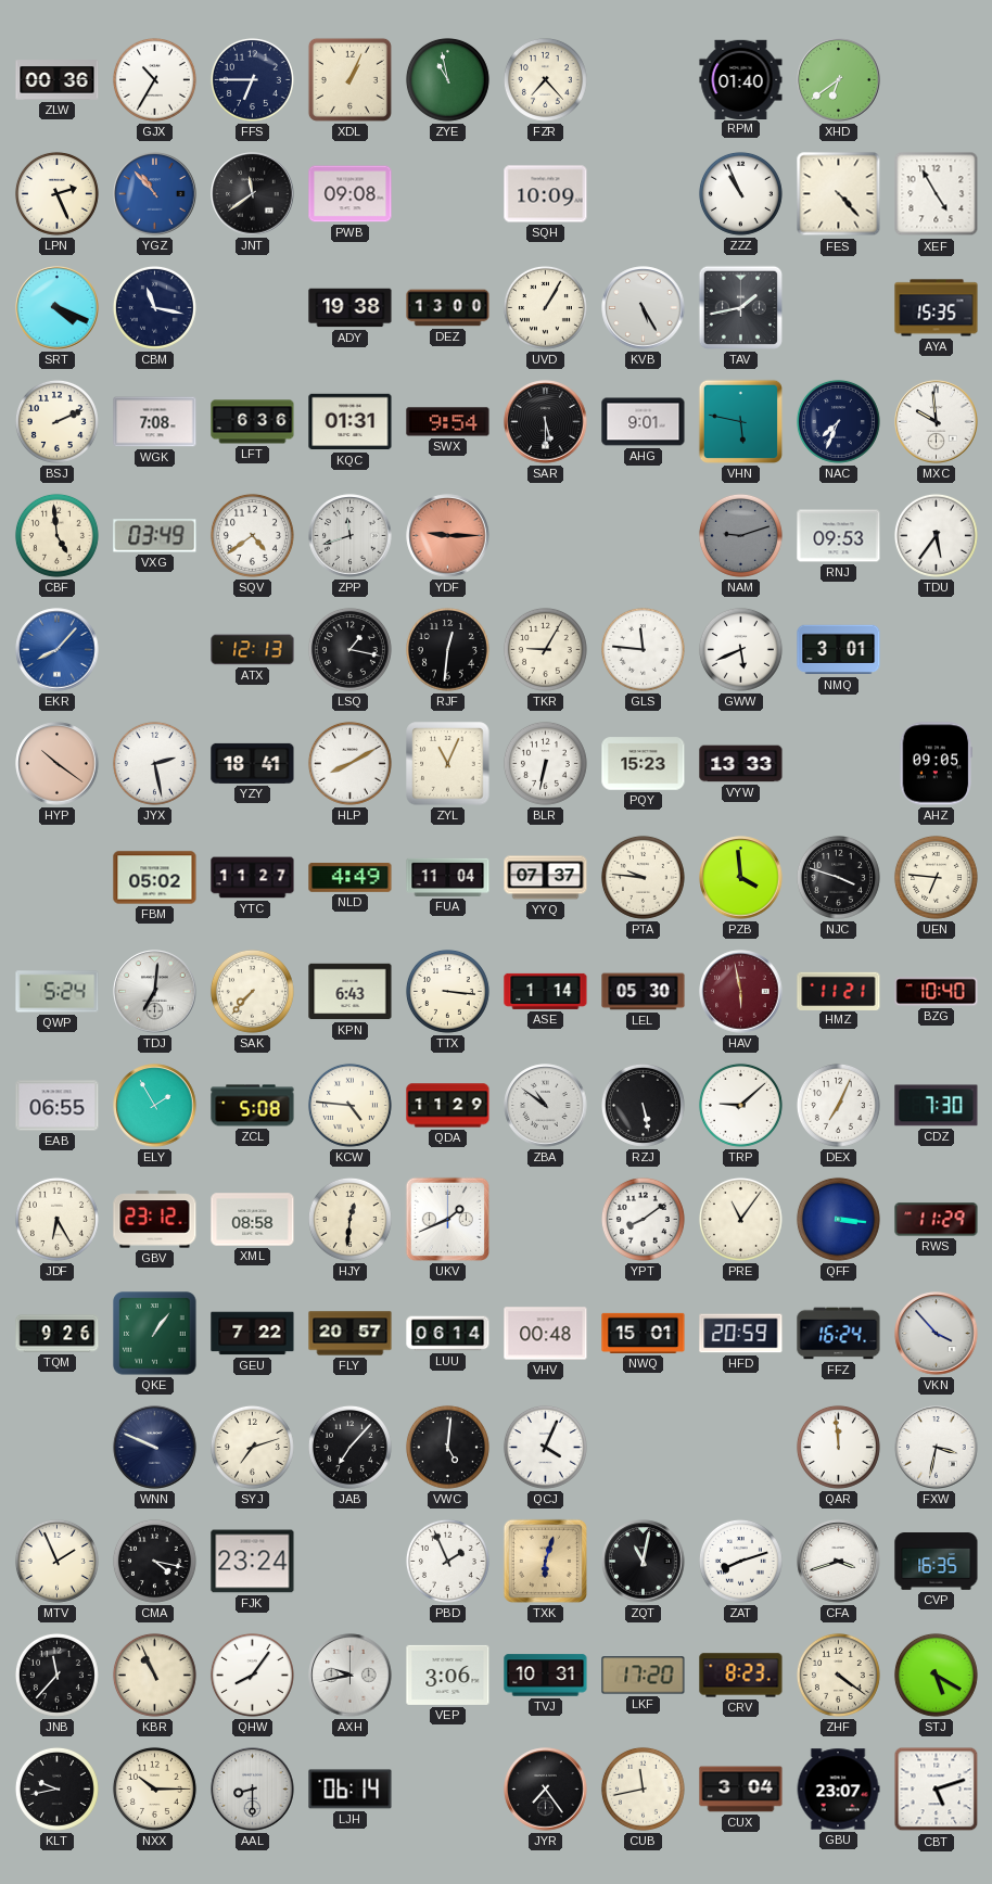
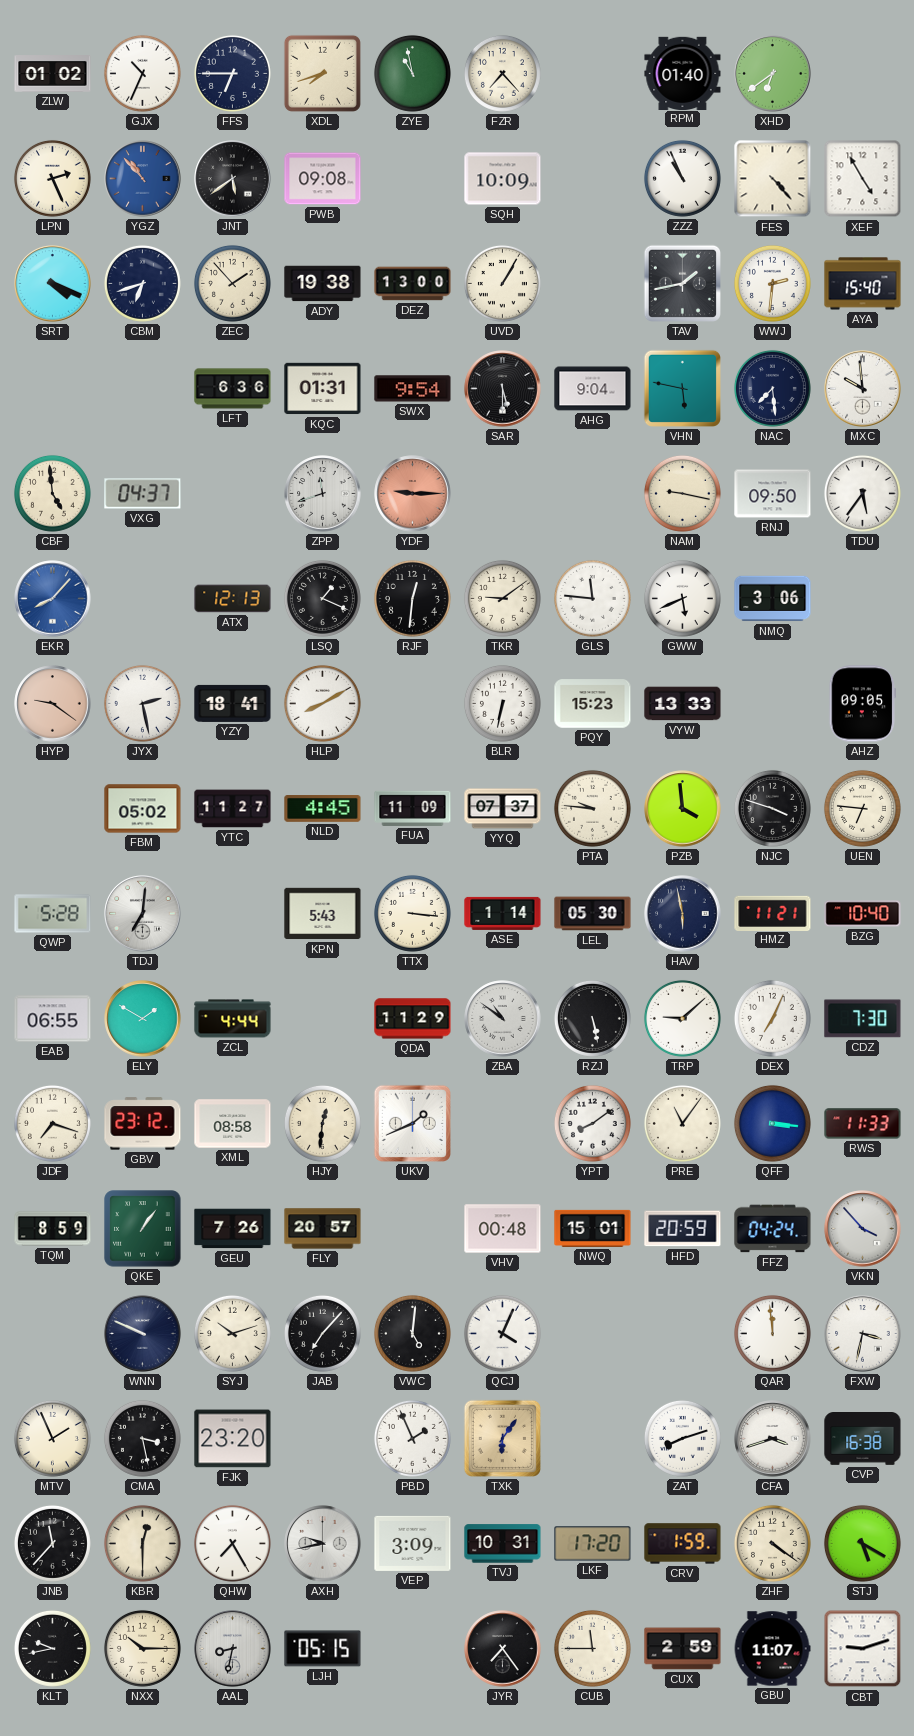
ZLW: 00:36 -> 01:02
GJX: 10:35 -> 10:34
XDL: 1:04 -> 7:42
JNT: 11:39 -> 5:39
CBM: 11:17 -> 6:42
ZEC: none -> 1:53
KVB: 5:25 -> none
WWJ: none -> 2:31
AYA: 15:35 -> 15:40
BSJ: 2:11 -> none
WGK: 7:08 -> none
AHG: 9:01 -> 9:04
NAC: 7:34 -> 7:29
VXG: 03:49 -> 04:37
SQV: 4:39 -> none
NAM: 9:12 -> 9:17
NAM dial: grey -> cream
RNJ: 09:53 -> 09:50
LSQ: 1:17 -> 1:19
TKR: 9:05 -> 9:09
NMQ: 3:01 -> 3:06
HYP: 10:21 -> 9:21
ZYL: 11:04 -> none
NLD: 4:49 -> 4:45
FUA: 11:04 -> 11:09
QWP: 5:24 -> 5:28
SAK: 7:37 -> none
KPN: 6:43 -> 5:43
HAV dial: burgundy -> navy
ELY: 1:55 -> 1:50
ZCL: 5:08 -> 4:44
KCW: 4:46 -> none
JDF: 6:25 -> 7:18
RWS: 11:29 -> 11:33
TQM: 9:26 -> 8:59
GEU: 7:22 -> 7:26
LUU: 06:14 -> none
FFZ: 16:24 -> 04:24
SYJ: 7:12 -> 10:12
CMA: 4:17 -> 3:28
FJK: 23:24 -> 23:20
TXK: 6:03 -> 6:06
ZQT: 11:02 -> none
CVP: 16:35 -> 16:38
KBR: 10:56 -> 12:30
QHW: 8:06 -> 7:25
VEP: 3:06 -> 3:09
CRV: 8:23 -> 1:59
AAL: 8:30 -> 8:32
LJH: 06:14 -> 05:15
CUB: 11:43 -> 11:45
CUX: 3:04 -> 2:59
GBU: 23:07 -> 11:07
CBT: 5:12 -> 9:12
